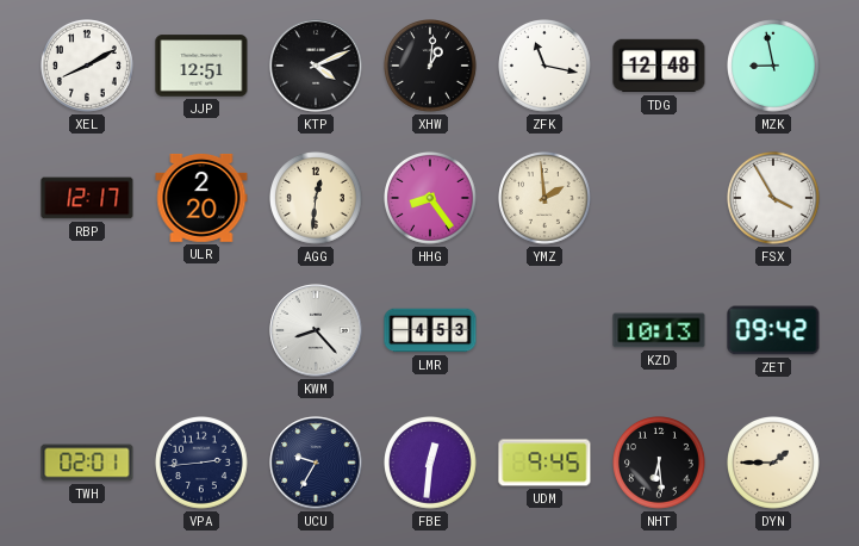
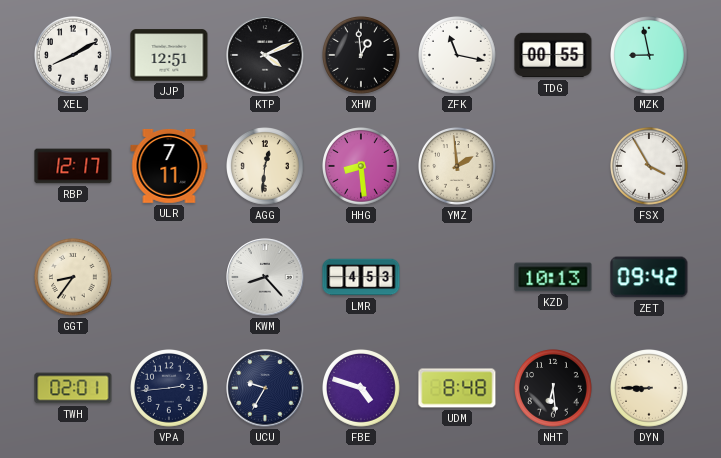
XHW: 1:01 -> 12:59
TDG: 12:48 -> 00:55
ULR: 2:20 -> 7:11
HHG: 8:24 -> 8:29
GGT: none -> 8:36
FBE: 12:31 -> 4:48
UDM: 9:45 -> 8:48
DYN: 1:45 -> 8:45
